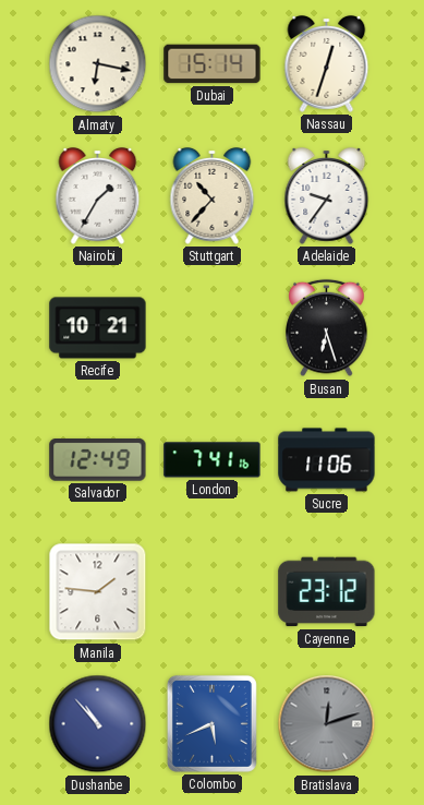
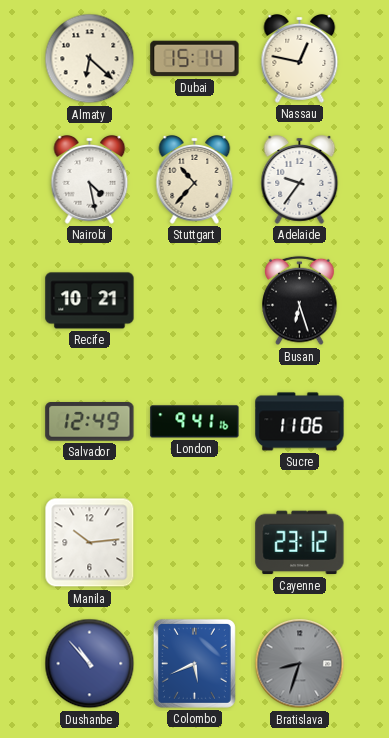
Almaty: 6:17 -> 6:22
Nassau: 12:33 -> 12:47
Nairobi: 1:35 -> 4:28
London: 7:41 -> 9:41
Manila: 1:46 -> 10:14
Bratislava: 12:12 -> 8:33
